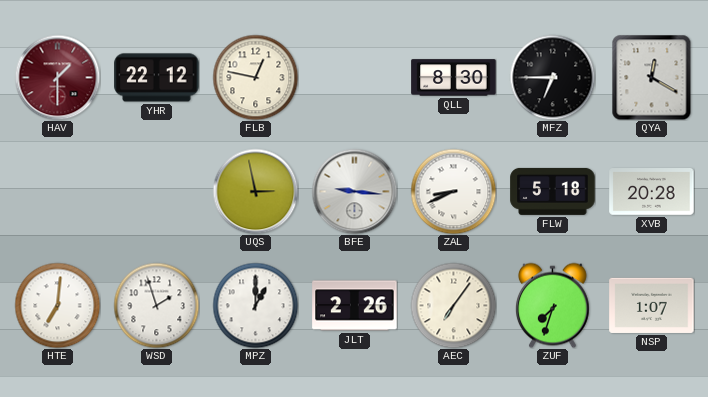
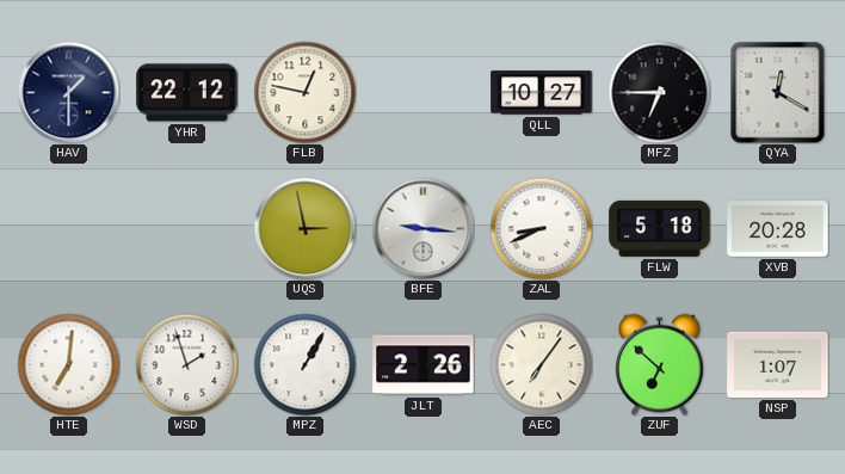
HAV dial: burgundy -> navy
QLL: 8:30 -> 10:27
MPZ: 1:00 -> 1:05
ZUF: 7:33 -> 6:52
